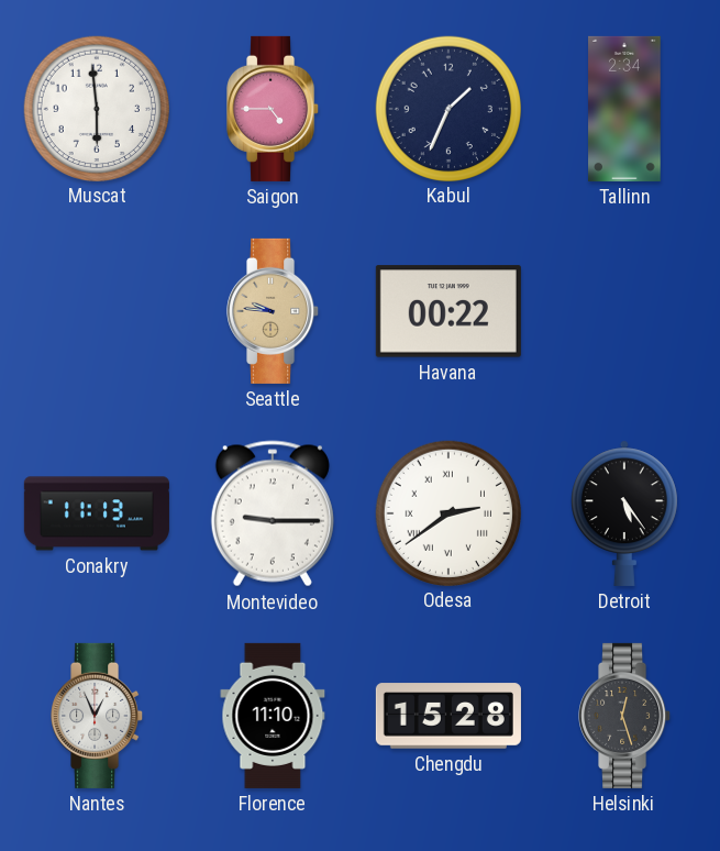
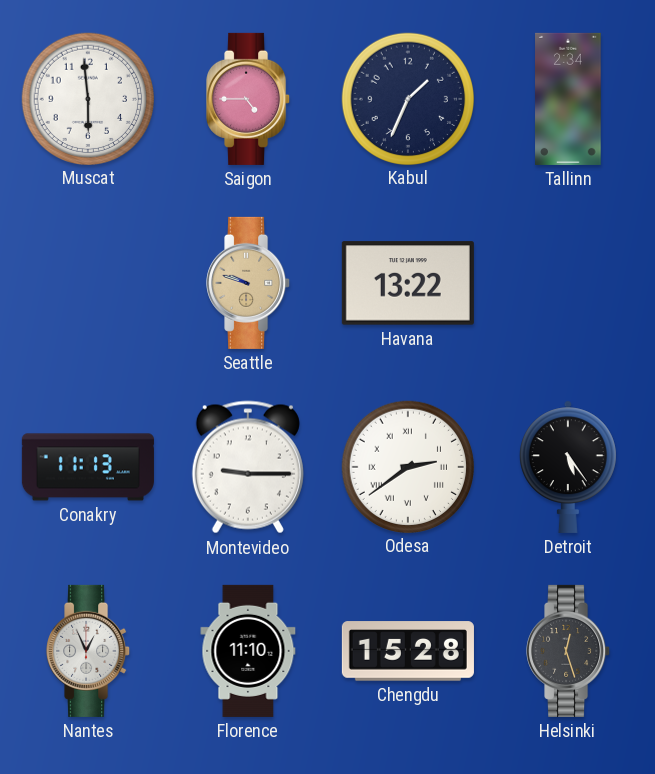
Seattle: 9:46 -> 9:48
Havana: 00:22 -> 13:22
